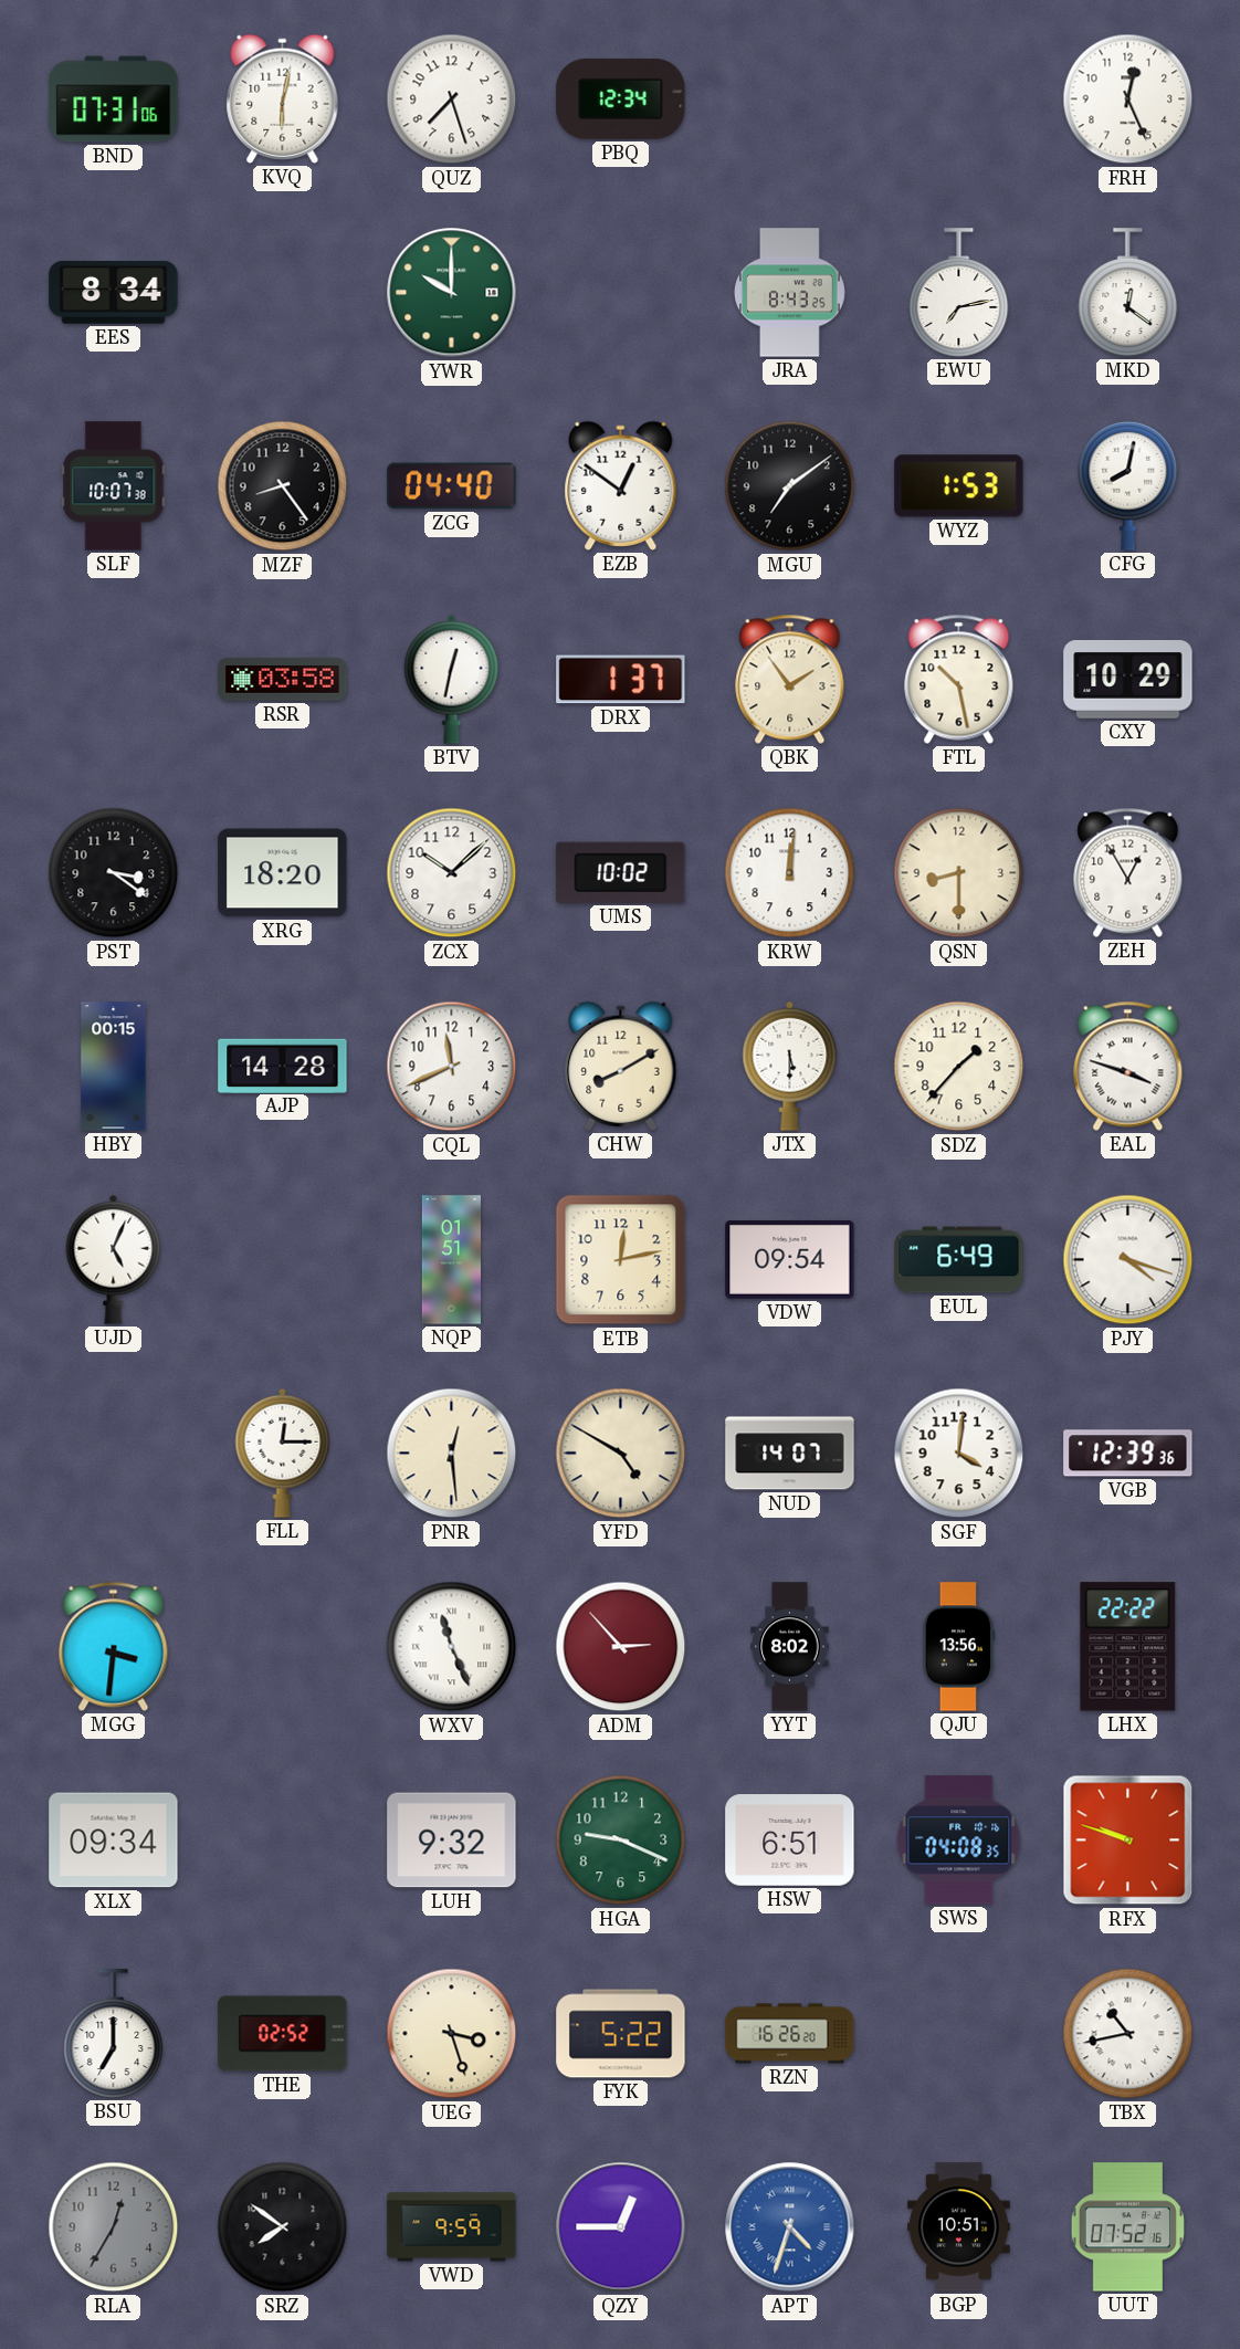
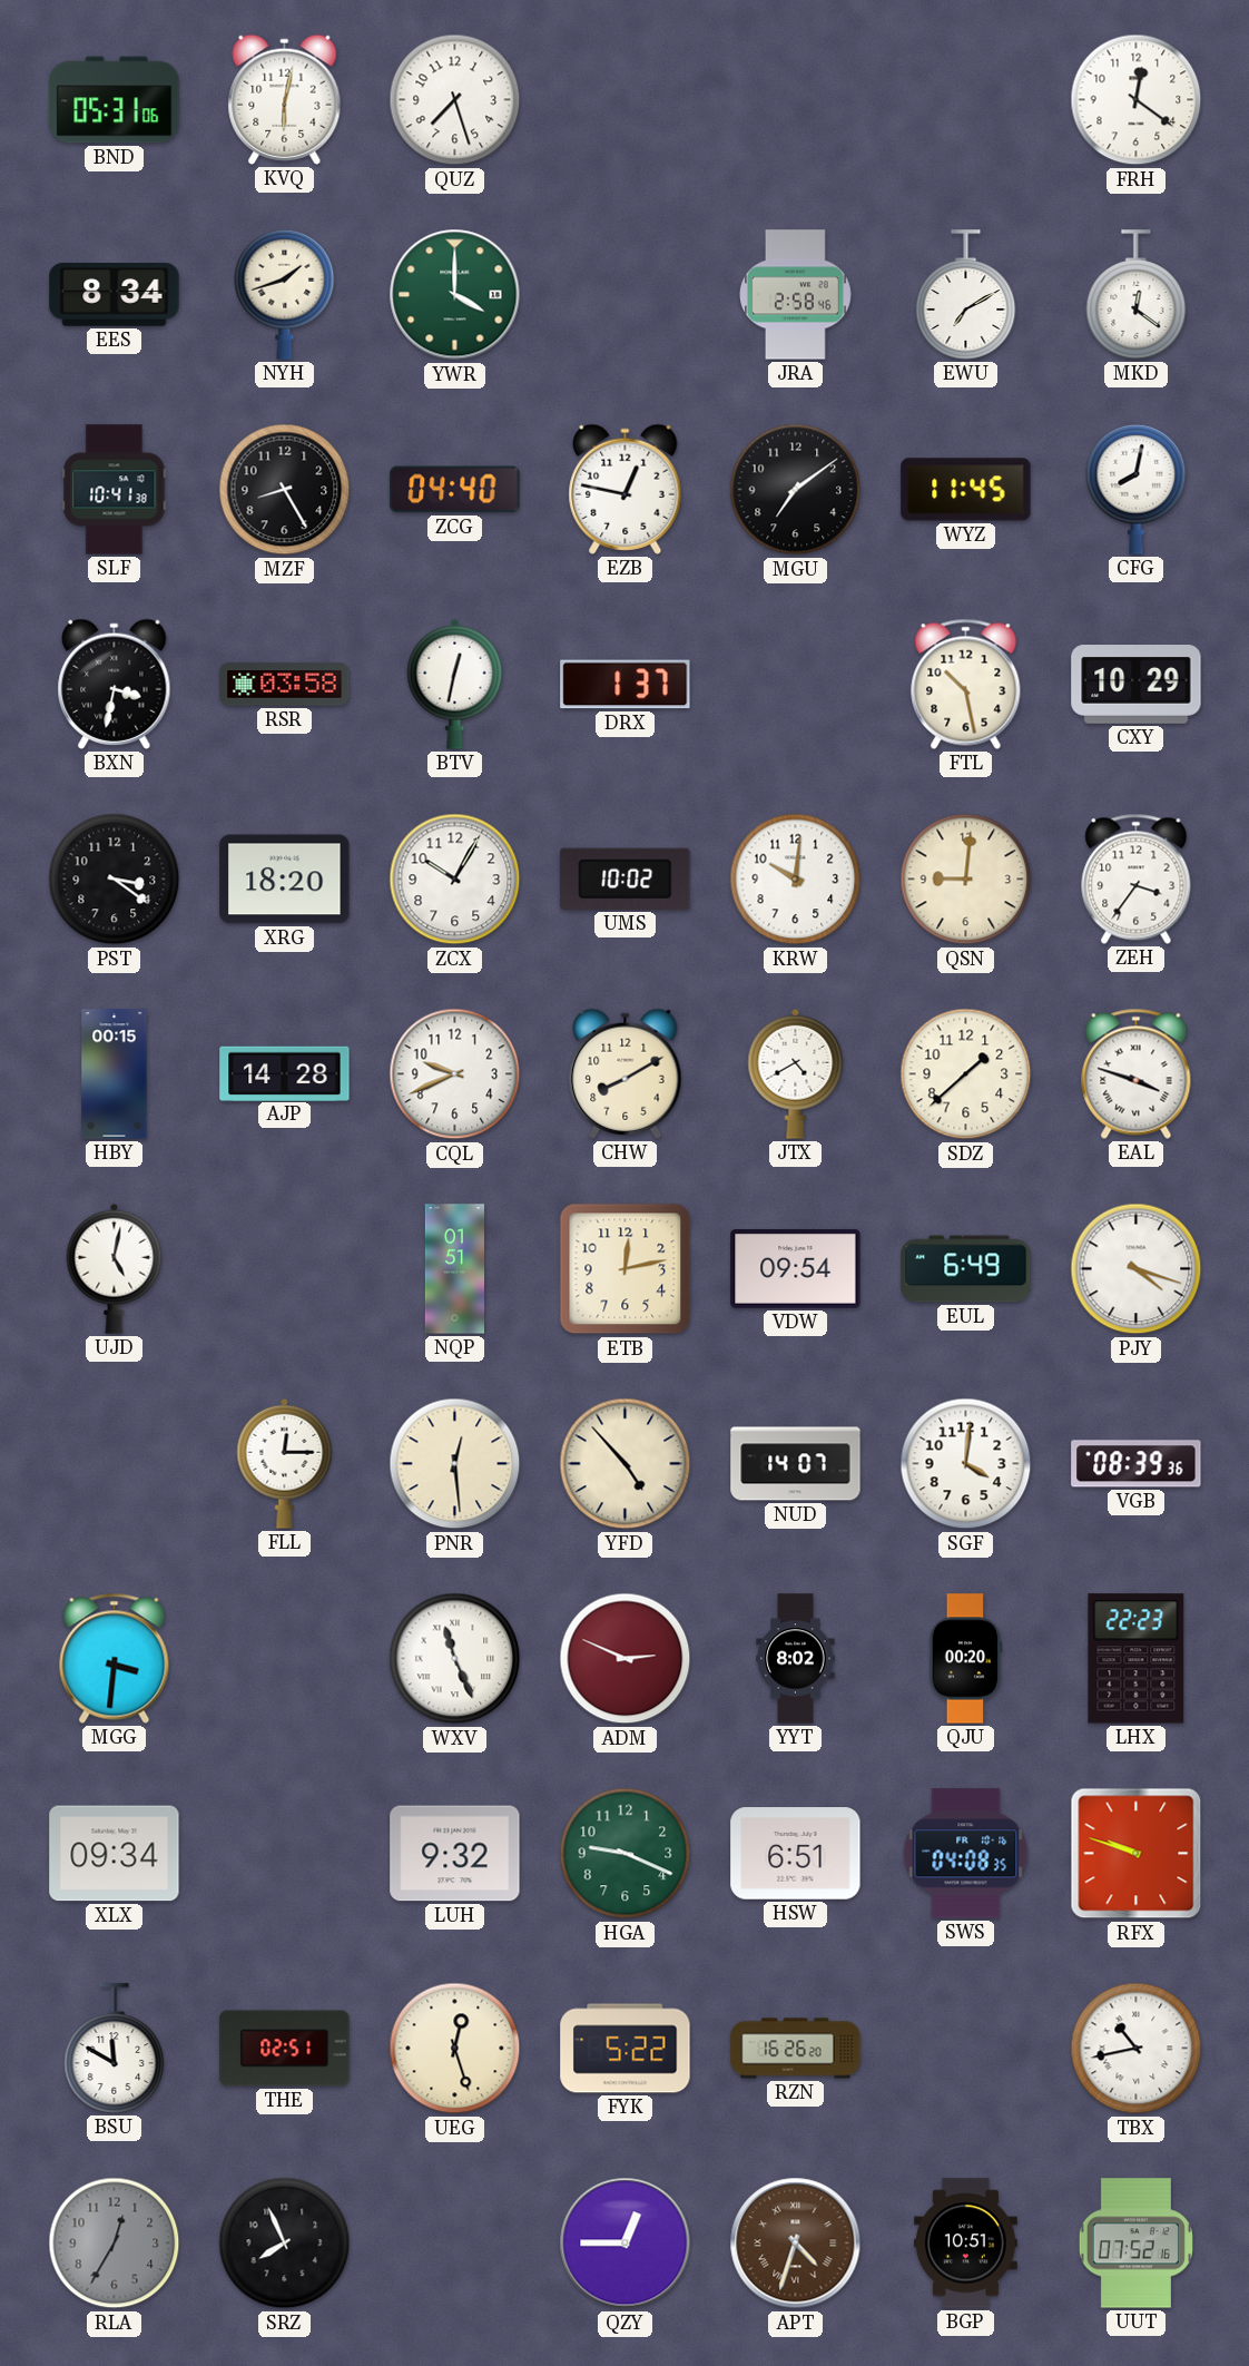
BND: 07:31 -> 05:31
PBQ: 12:34 -> none
FRH: 12:26 -> 12:21
NYH: none -> 1:42
YWR: 10:00 -> 4:00
JRA: 8:43 -> 2:58
EWU: 7:13 -> 7:10
SLF: 10:07 -> 10:41
MZF: 8:24 -> 8:25
EZB: 12:51 -> 12:47
WYZ: 1:53 -> 11:45
BXN: none -> 3:32
QBK: 1:54 -> none
ZCX: 10:08 -> 10:05
KRW: 12:01 -> 10:01
QSN: 8:30 -> 9:01
ZEH: 12:55 -> 3:36
CQL: 11:41 -> 9:41
JTX: 5:30 -> 4:40
SDZ: 1:37 -> 1:38
UJD: 5:04 -> 5:02
YFD: 4:50 -> 4:53
VGB: 12:39 -> 08:39
ADM: 2:53 -> 2:49
QJU: 13:56 -> 00:20
LHX: 22:22 -> 22:23
BSU: 7:00 -> 11:50
THE: 02:52 -> 02:51
UEG: 3:27 -> 12:27
SRZ: 7:51 -> 7:56
VWD: 9:59 -> none
APT dial: blue -> brown
